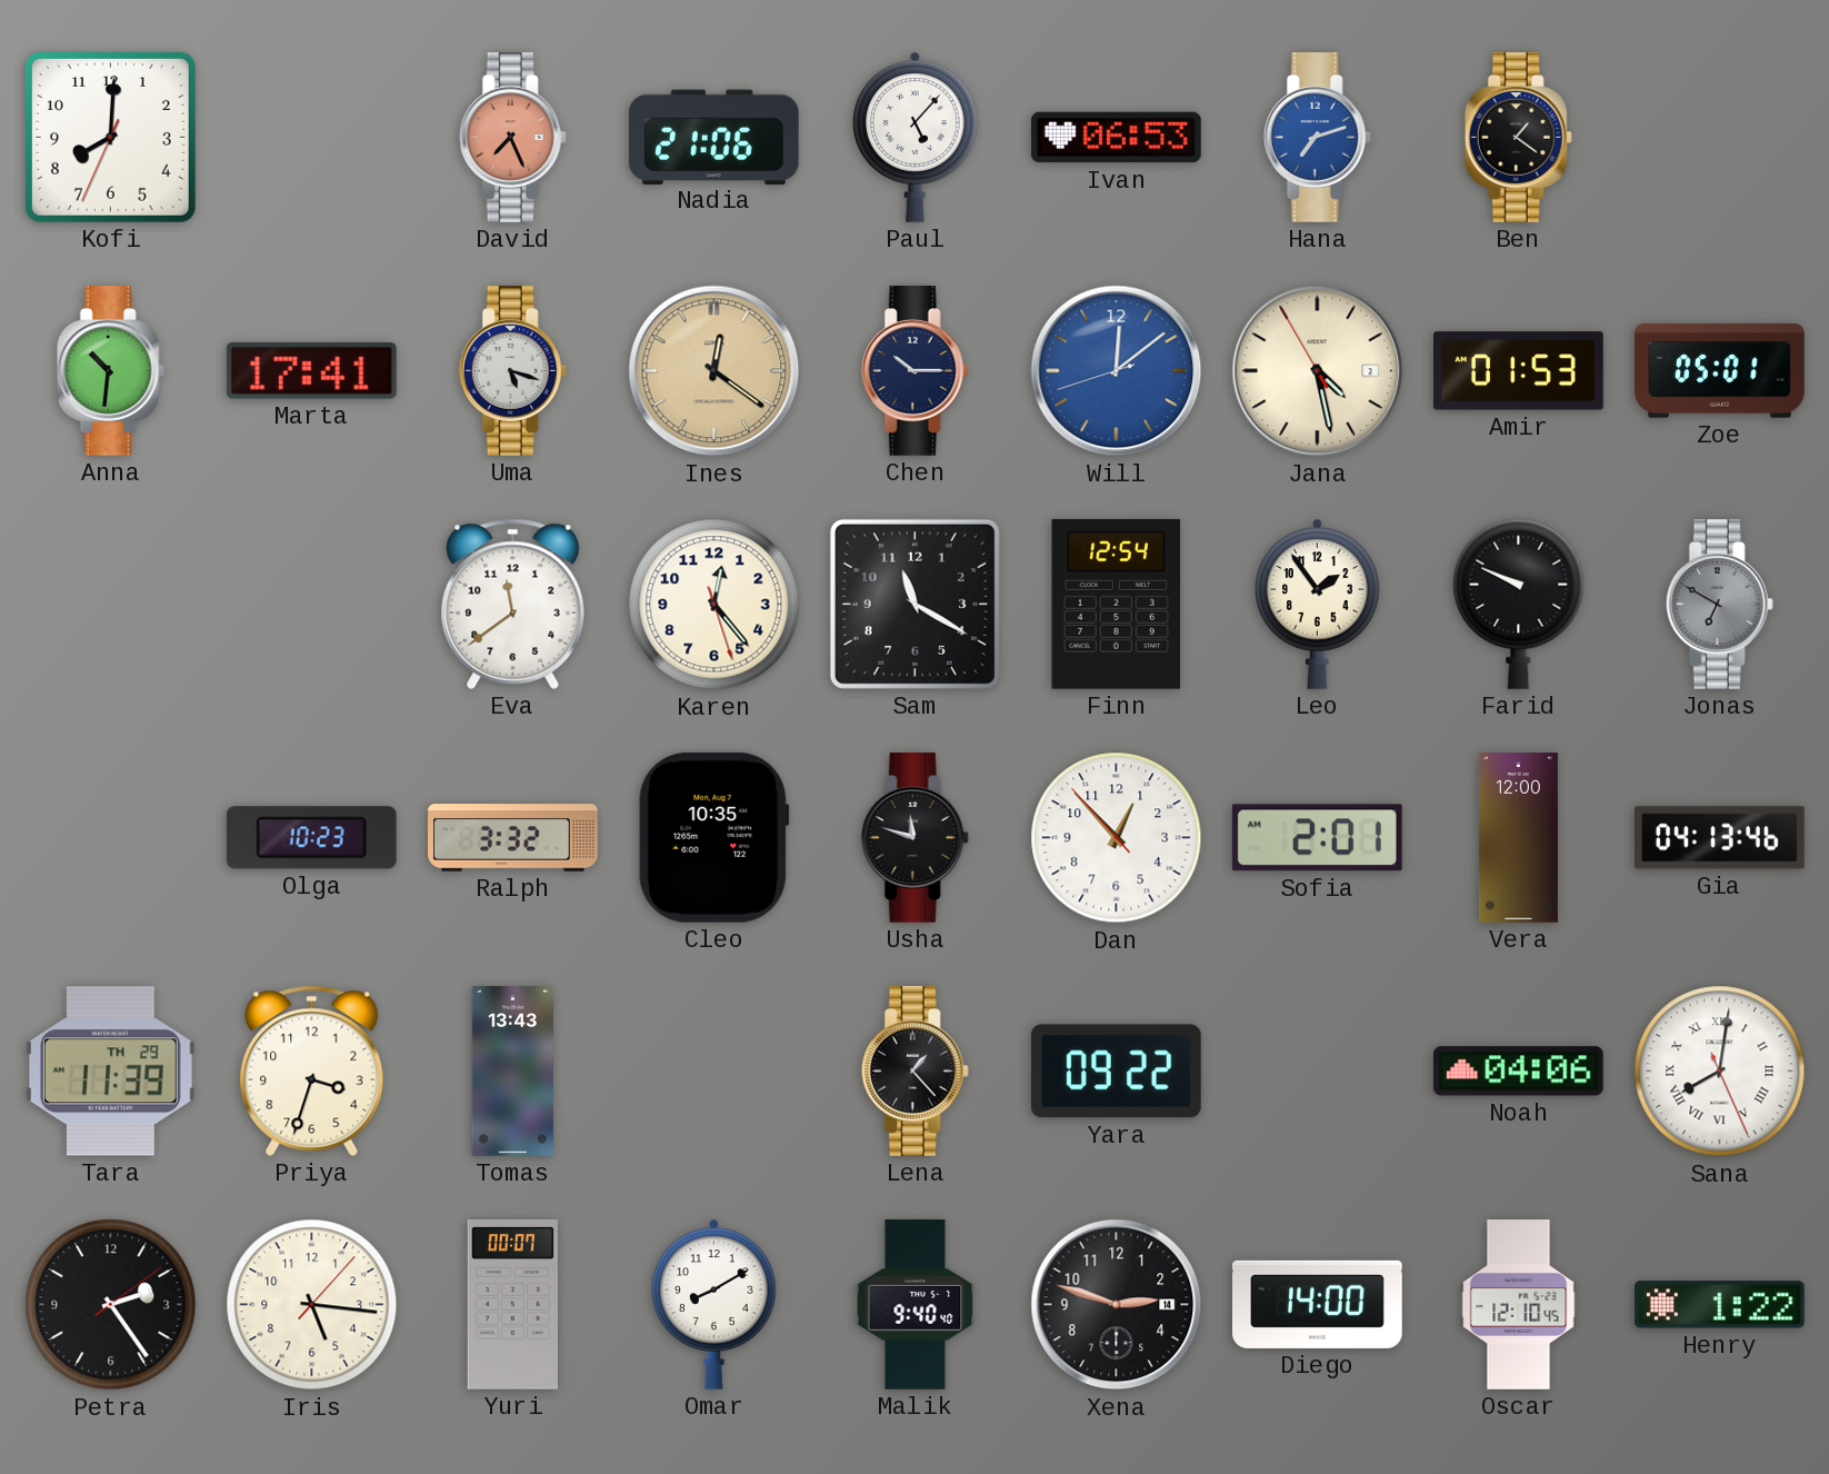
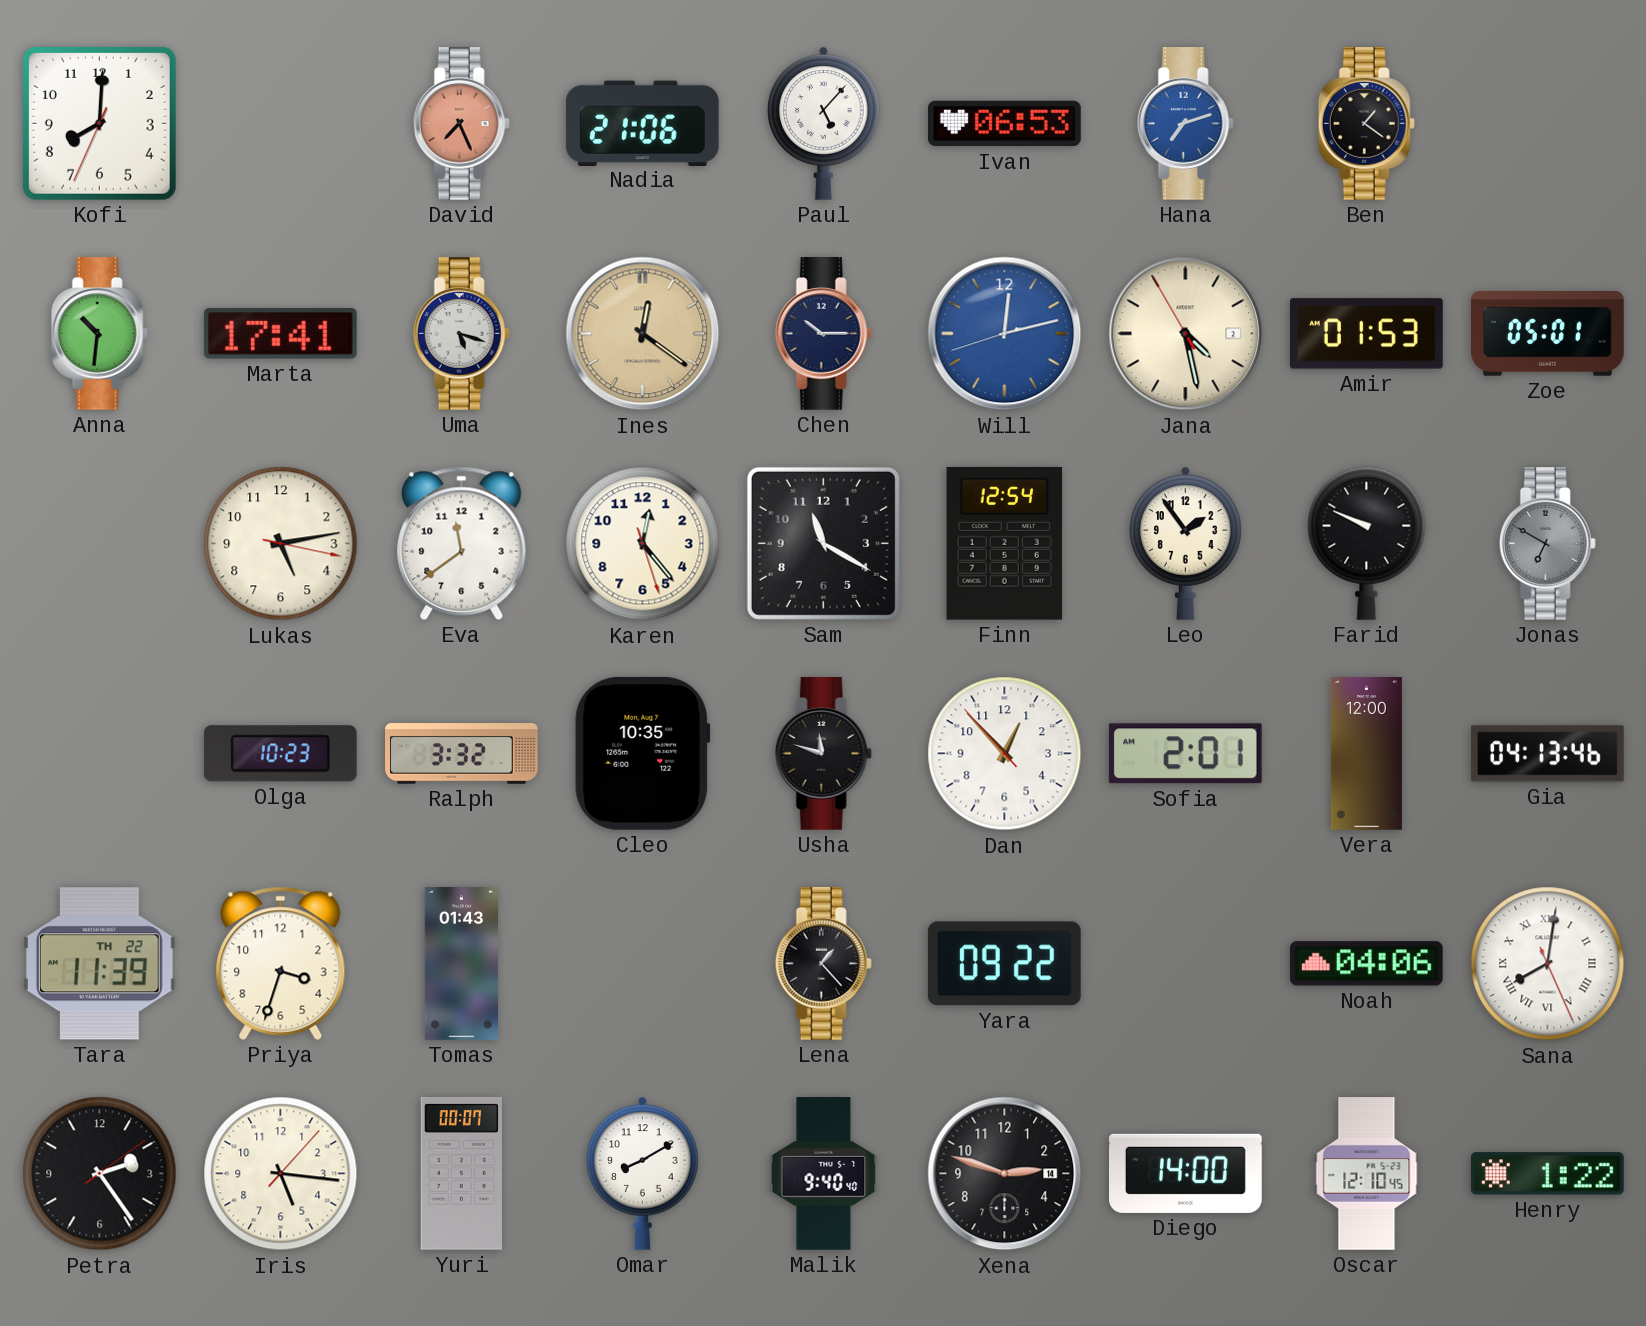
Will: 12:08 -> 12:12
Lukas: none -> 5:13
Tara date: TH 29 -> TH 22
Tomas: 13:43 -> 01:43
